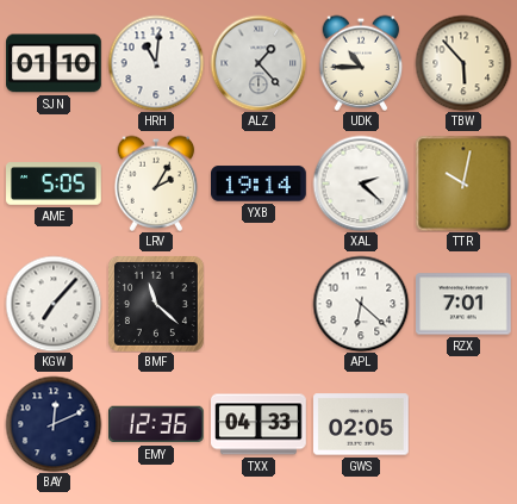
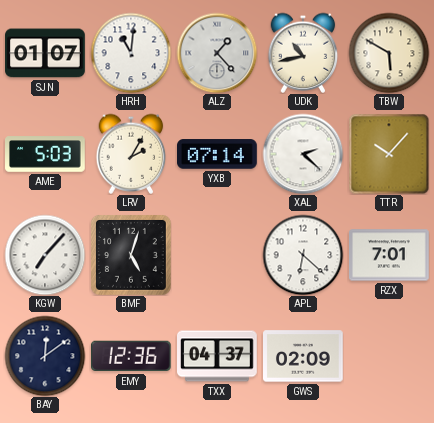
SJN: 01:10 -> 01:07
UDK: 10:45 -> 10:43
TBW: 5:53 -> 5:50
AME: 5:05 -> 5:03
YXB: 19:14 -> 07:14
TTR: 10:02 -> 10:07
BMF: 11:22 -> 5:03
BAY: 12:11 -> 12:09
TXX: 04:33 -> 04:37
GWS: 02:05 -> 02:09
